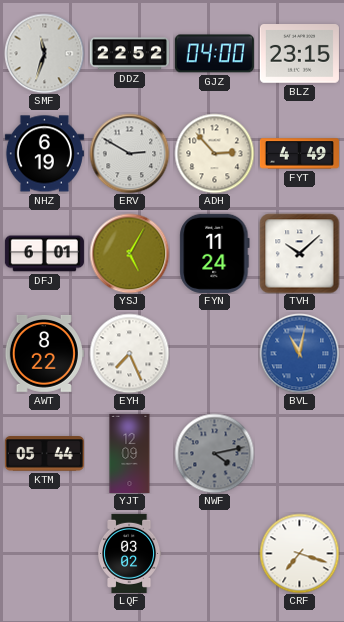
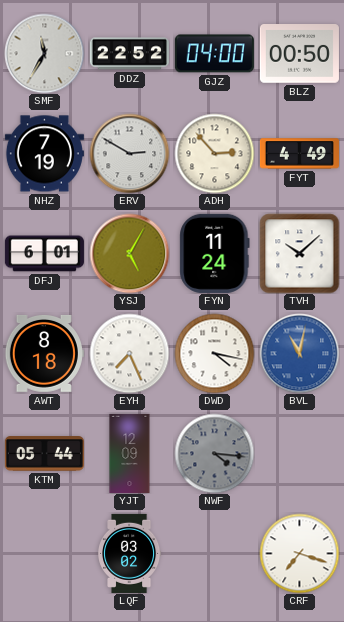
SMF: 11:33 -> 11:35
BLZ: 23:15 -> 00:50
NHZ: 6:19 -> 7:19
AWT: 8:22 -> 8:18
DWD: none -> 4:17
NWF: 4:13 -> 4:16
